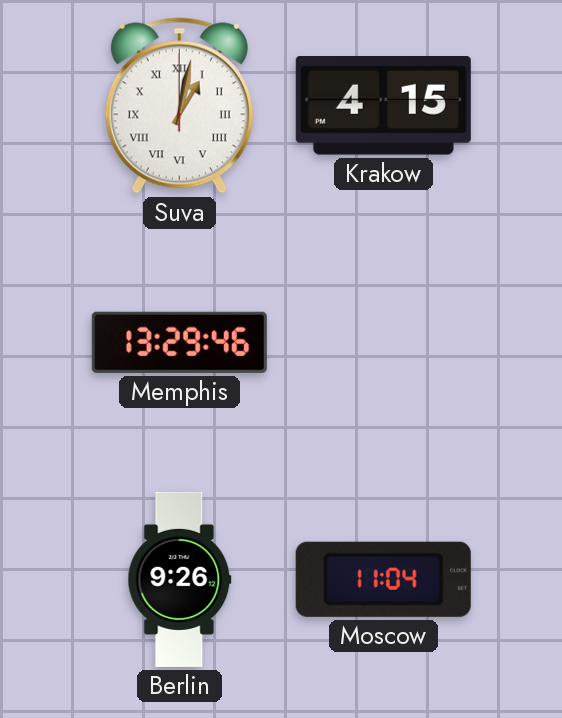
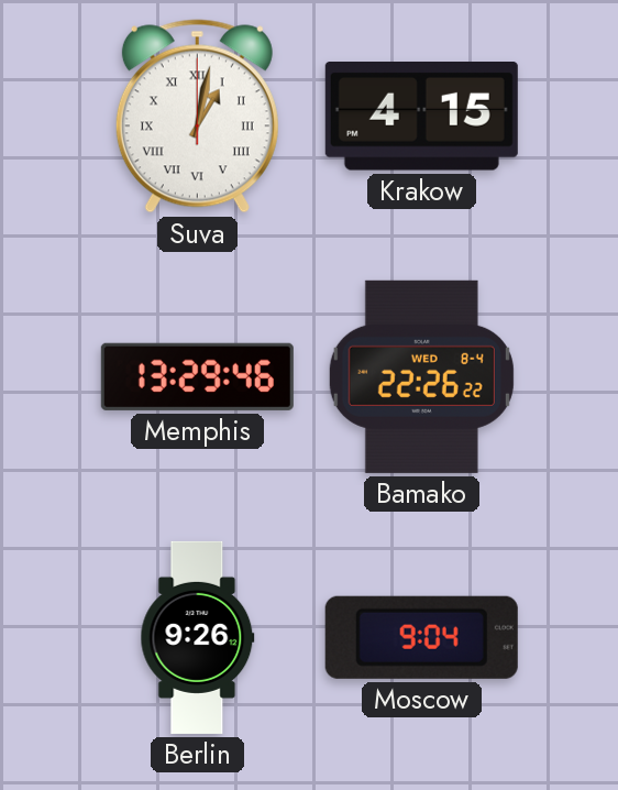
Bamako: none -> 22:26
Moscow: 11:04 -> 9:04
